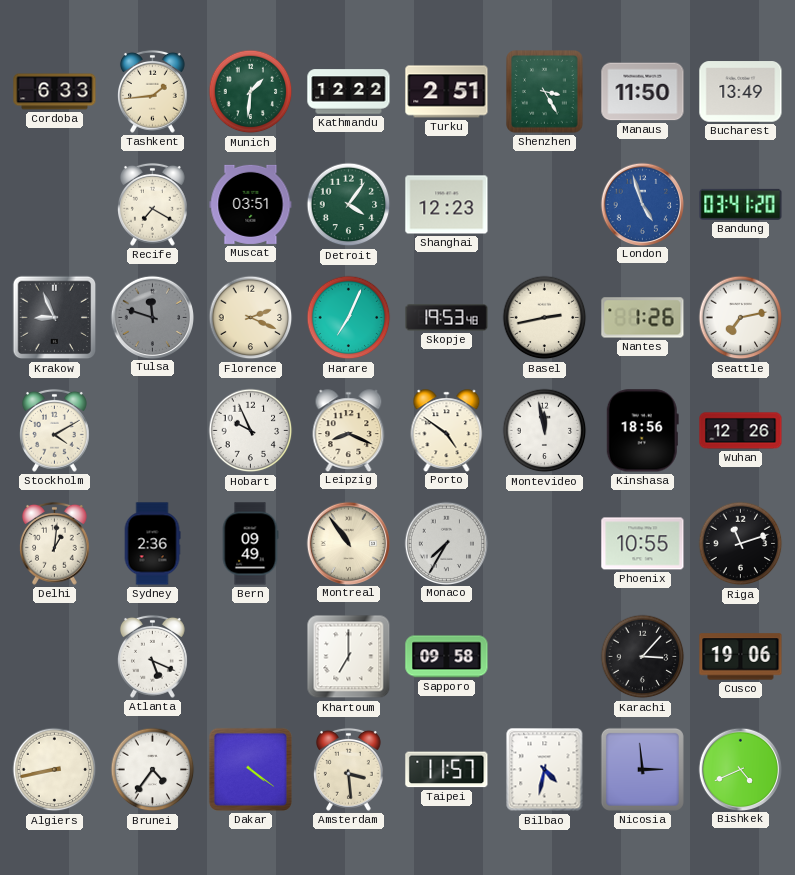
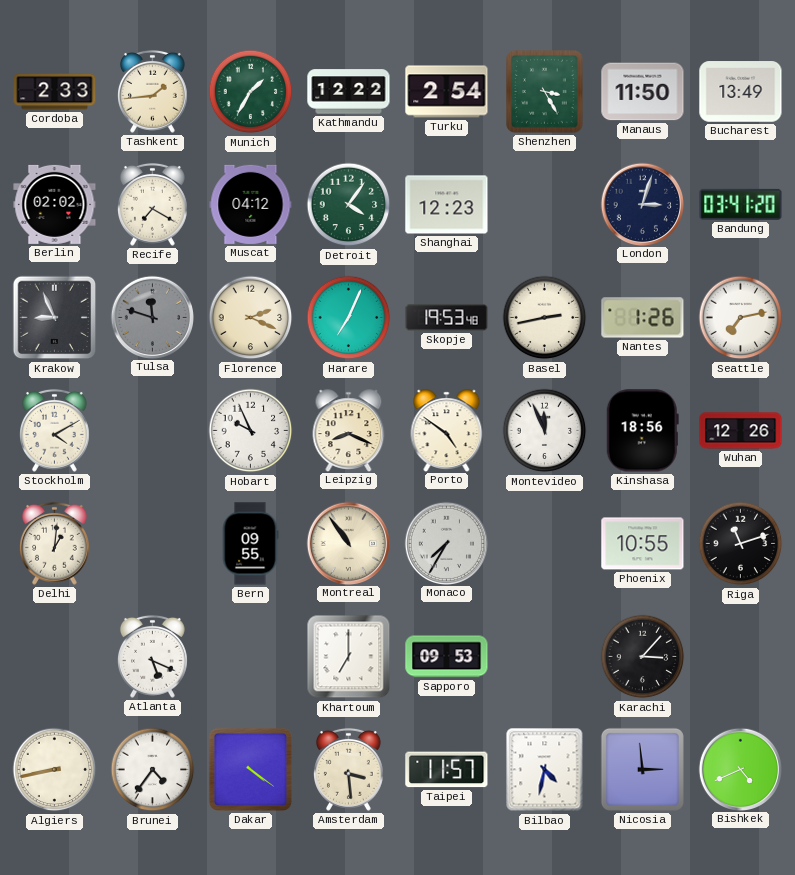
Cordoba: 6:33 -> 2:33
Munich: 1:31 -> 1:35
Turku: 2:51 -> 2:54
Berlin: none -> 02:02
Muscat: 03:51 -> 04:12
London: 4:57 -> 3:03
London dial: blue -> navy
Montevideo: 11:58 -> 11:56
Sydney: 2:36 -> none
Bern: 09:49 -> 09:55
Sapporo: 09:58 -> 09:53
Cusco: 19:06 -> none
